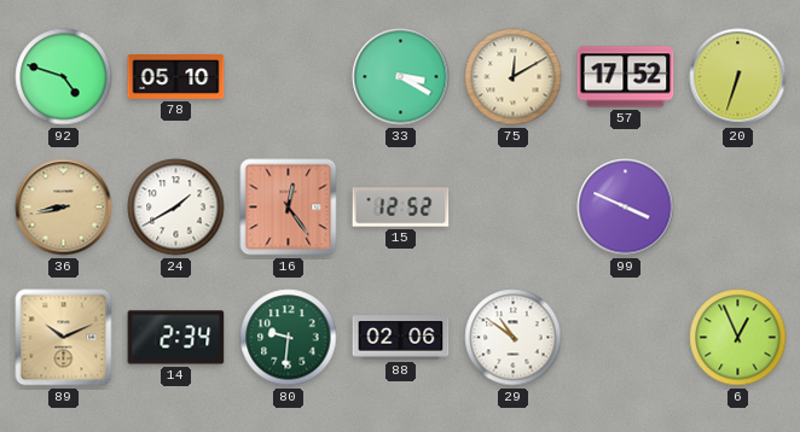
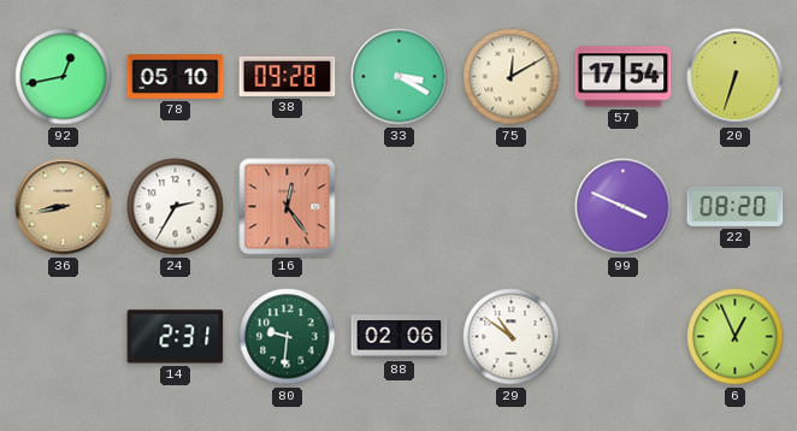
92: 4:48 -> 12:43
38: none -> 09:28
57: 17:52 -> 17:54
24: 1:40 -> 2:35
15: 12:52 -> none
22: none -> 08:20
89: 10:11 -> none
14: 2:34 -> 2:31
